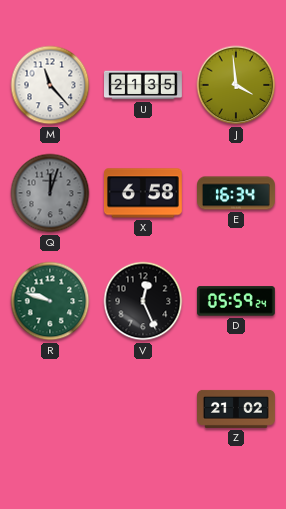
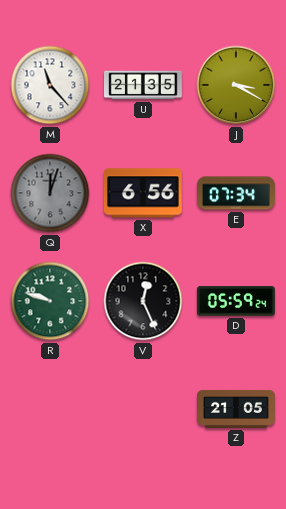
J: 3:59 -> 3:20
X: 6:58 -> 6:56
E: 16:34 -> 07:34
Z: 21:02 -> 21:05
